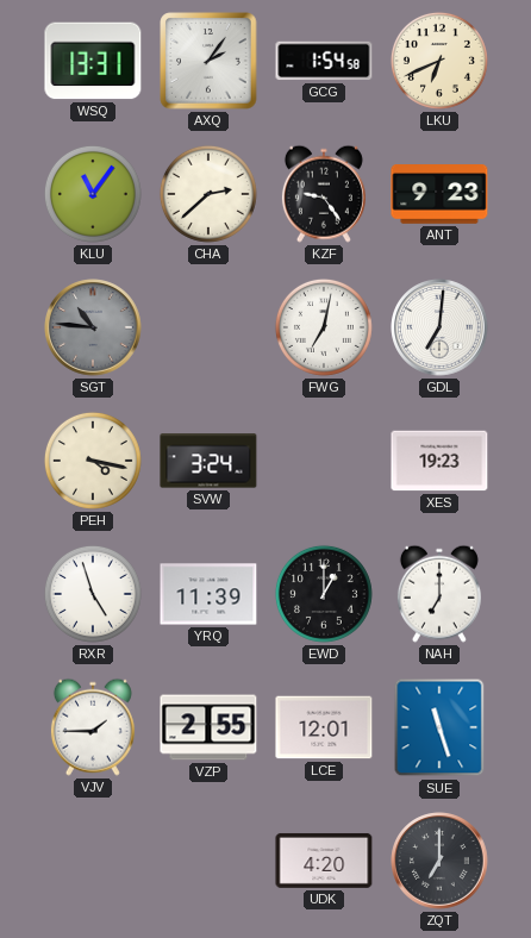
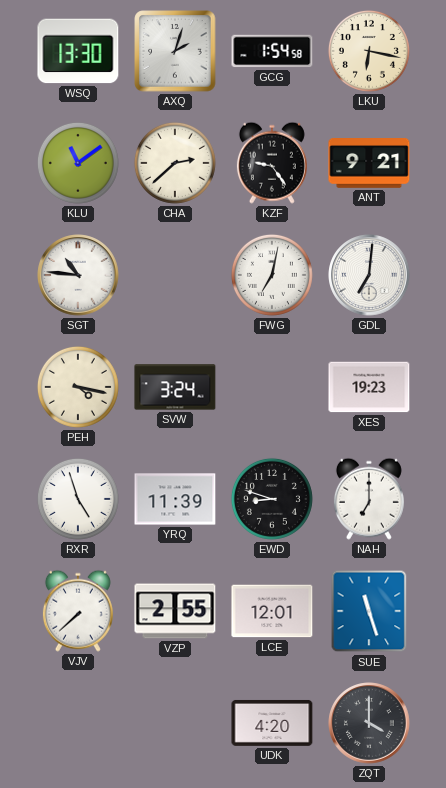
WSQ: 13:31 -> 13:30
AXQ: 2:06 -> 2:03
LKU: 6:41 -> 6:17
KLU: 11:06 -> 11:09
ANT: 9:23 -> 9:21
SGT dial: grey -> white
EWD: 1:00 -> 8:48
VJV: 1:45 -> 7:38
ZQT: 7:00 -> 4:00
